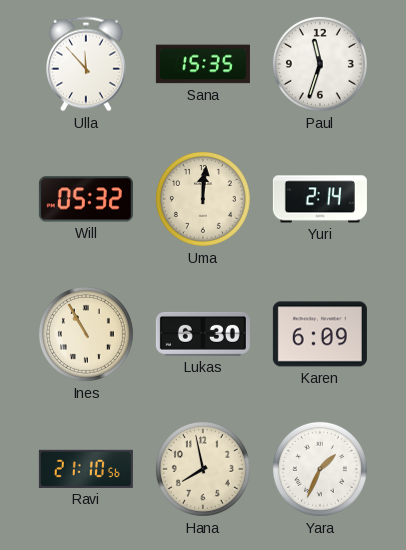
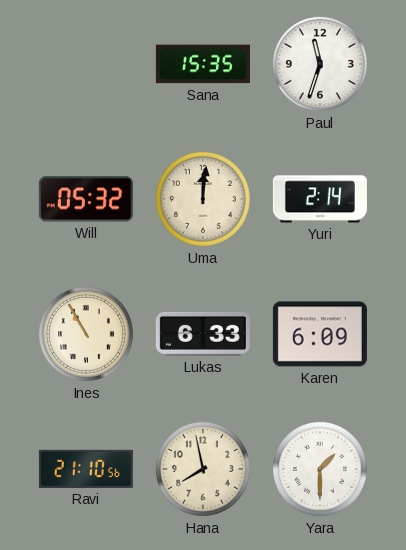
Ulla: 11:53 -> none
Lukas: 6:30 -> 6:33
Yara: 1:34 -> 1:30
